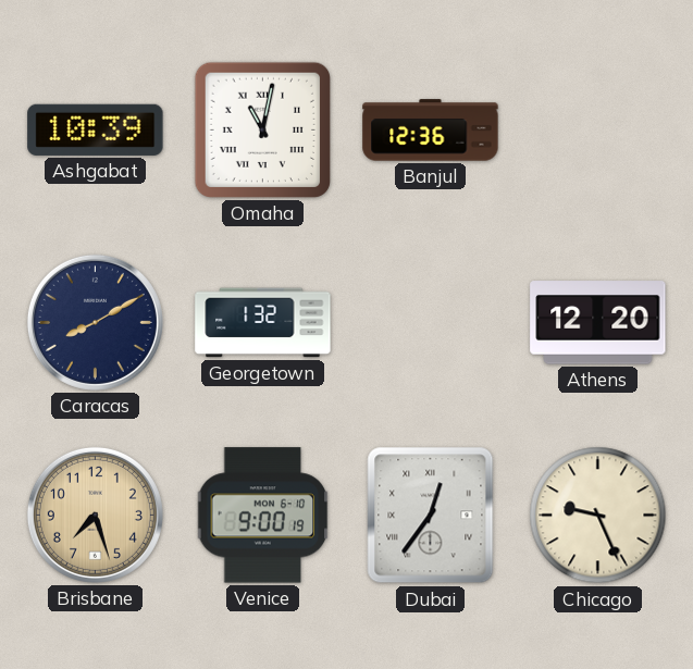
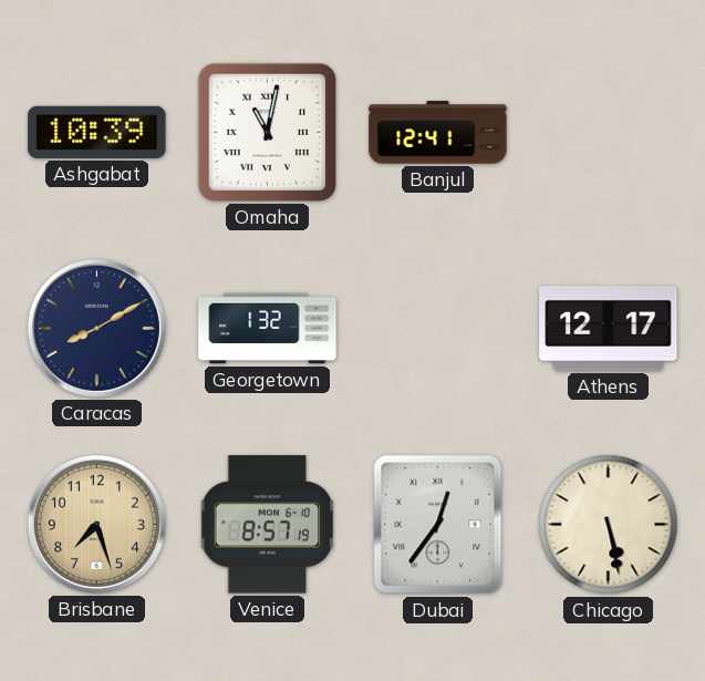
Banjul: 12:36 -> 12:41
Athens: 12:20 -> 12:17
Venice: 9:00 -> 8:57
Chicago: 9:26 -> 5:28
